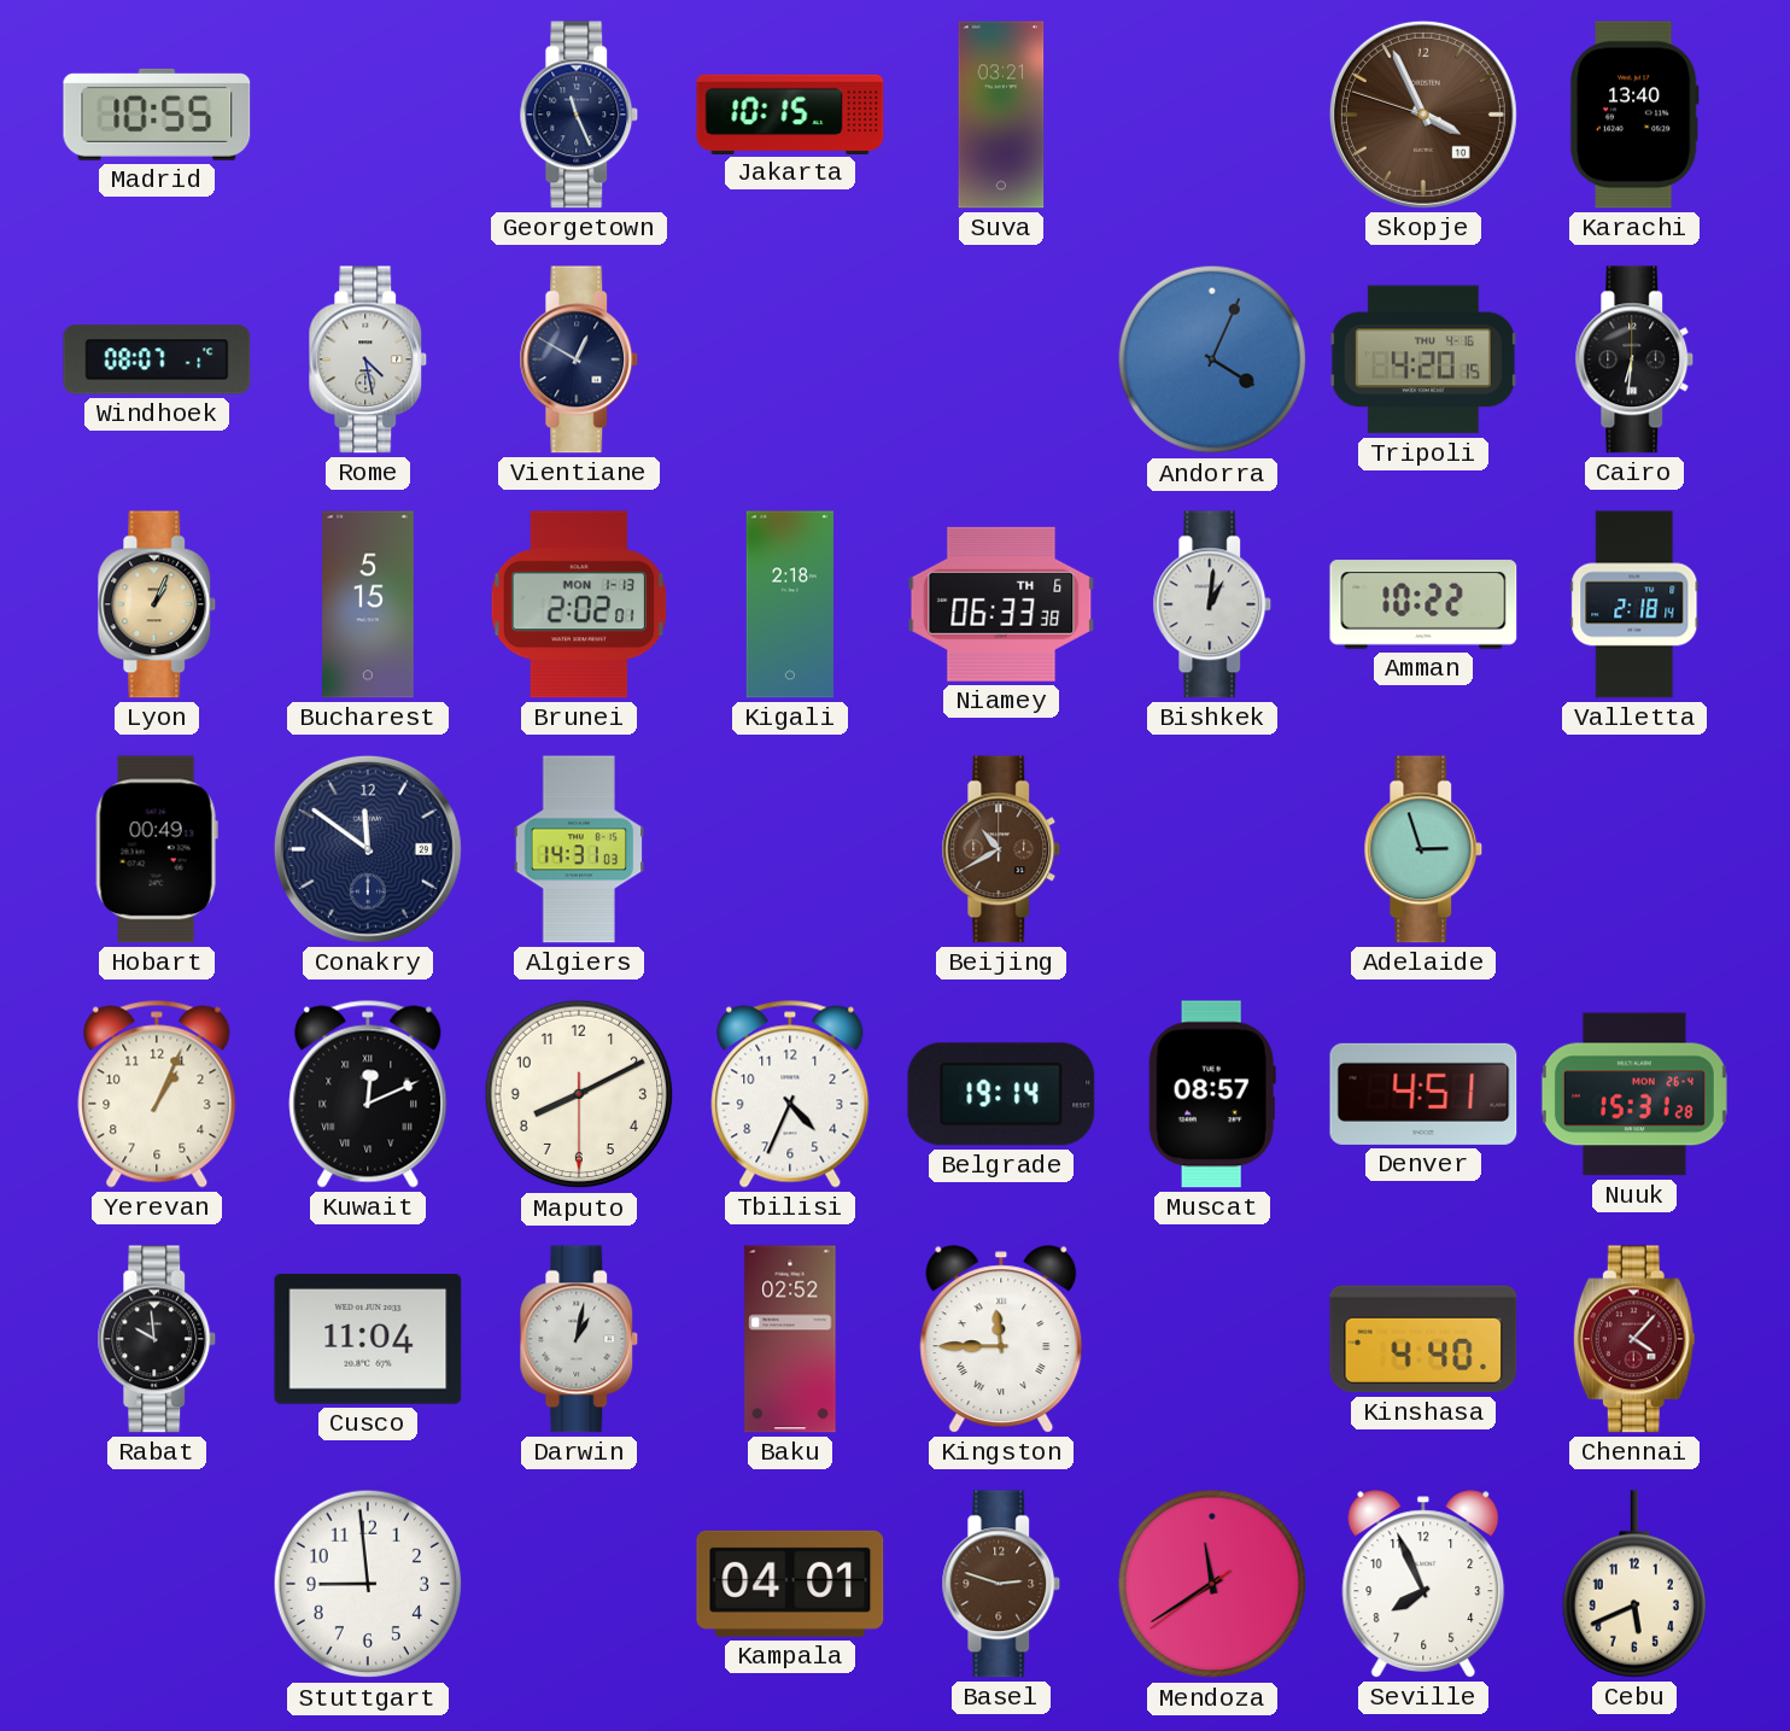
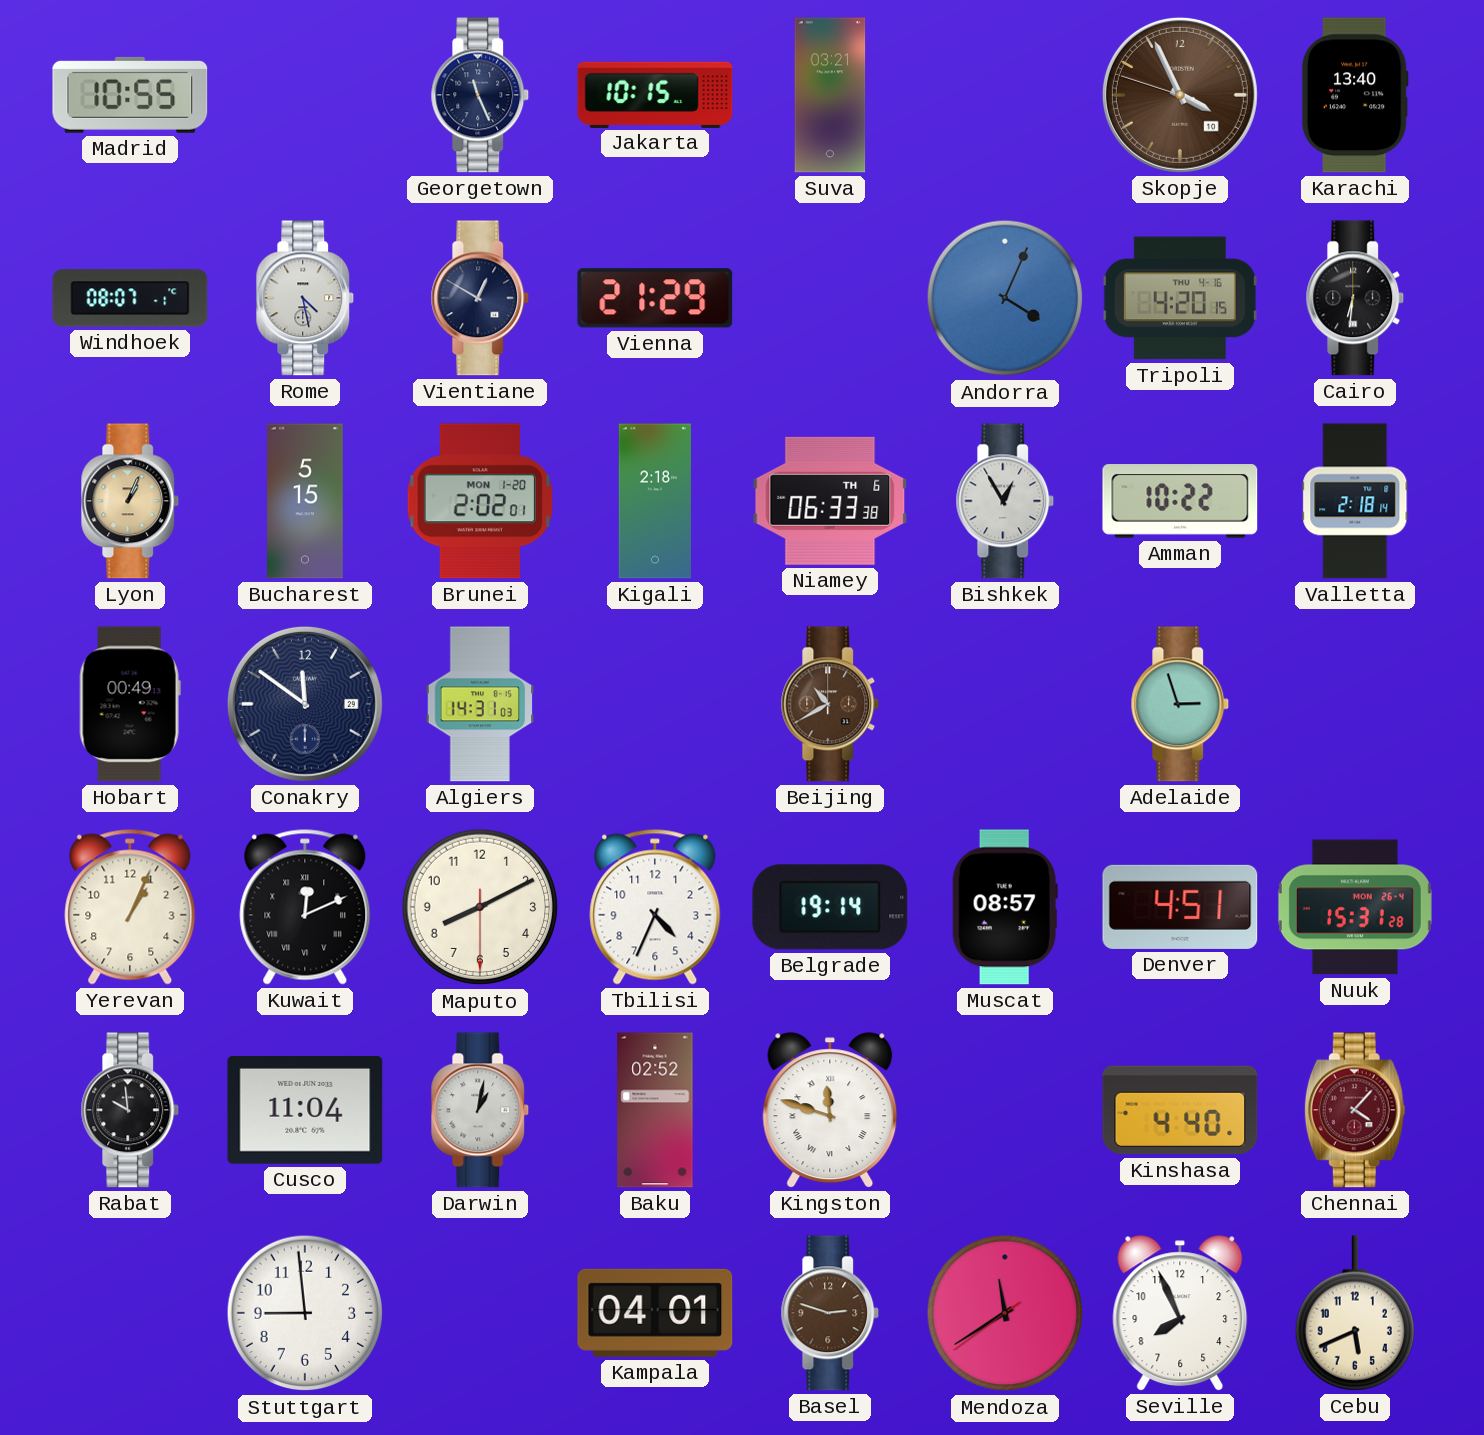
Vienna: none -> 21:29
Brunei date: MON 1-13 -> MON 1-20
Bishkek: 1:01 -> 12:55
Kingston: 11:45 -> 11:48
